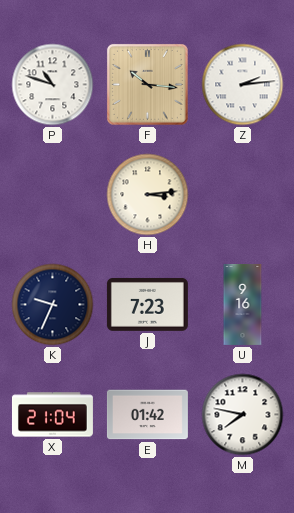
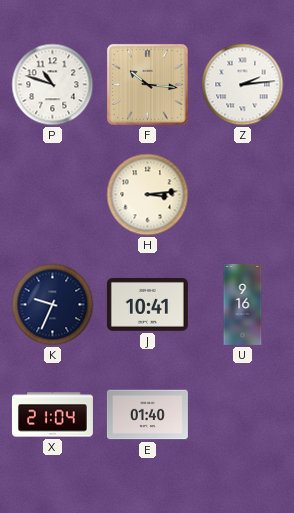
J: 7:23 -> 10:41
E: 01:42 -> 01:40
M: 7:47 -> none
